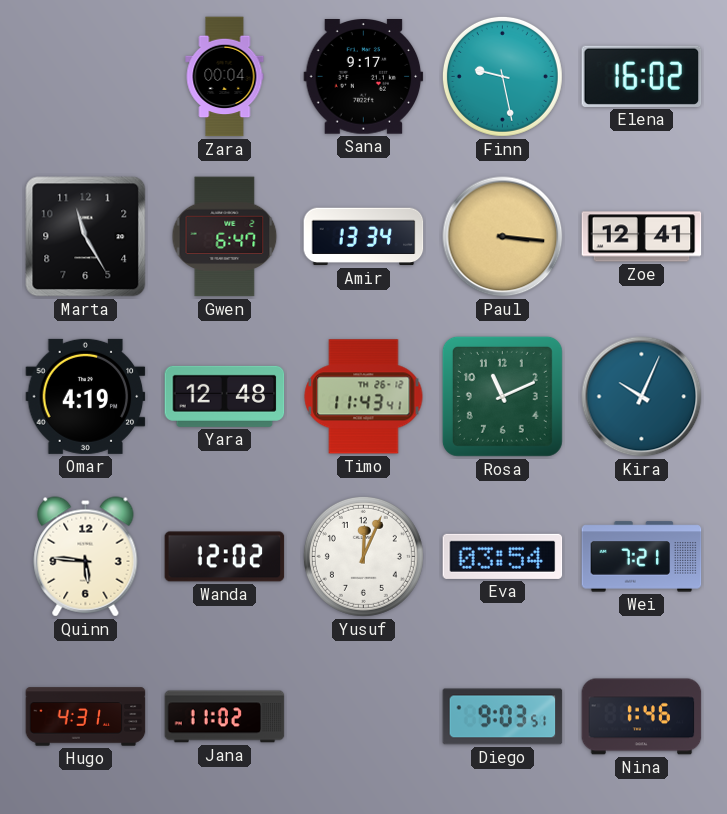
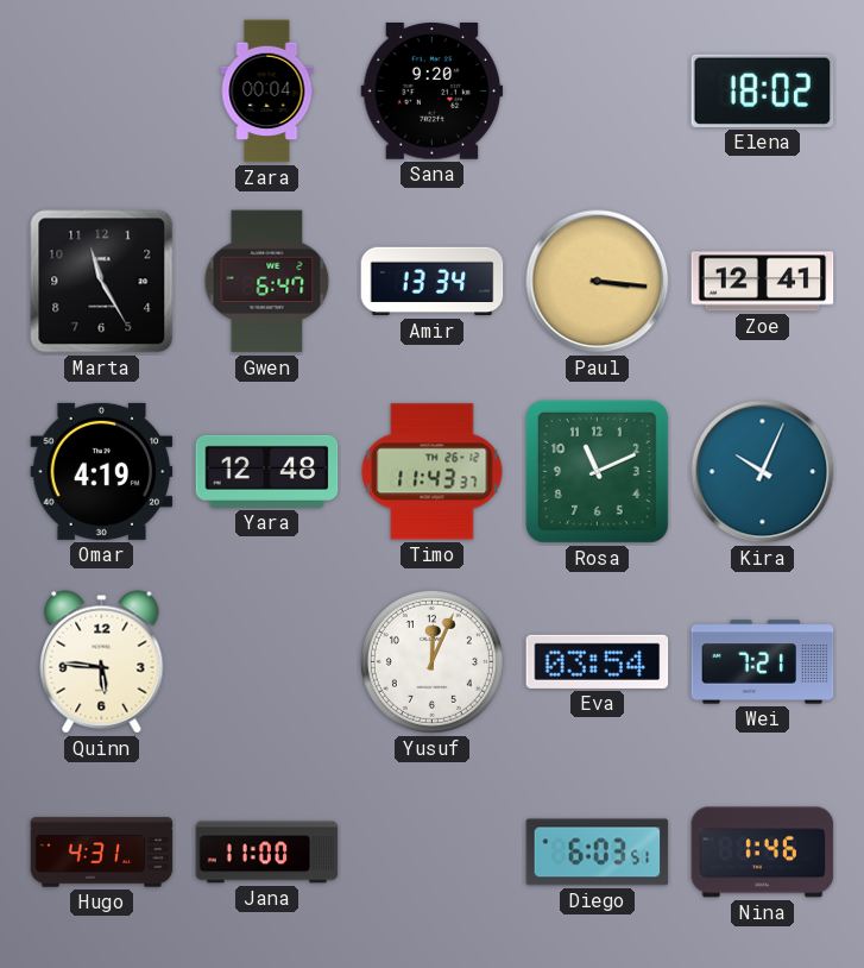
Sana: 9:17 -> 9:20
Finn: 9:28 -> none
Elena: 16:02 -> 18:02
Timo: 11:43:41 -> 11:43:37
Wanda: 12:02 -> none
Jana: 11:02 -> 11:00
Diego: 9:03 -> 6:03
